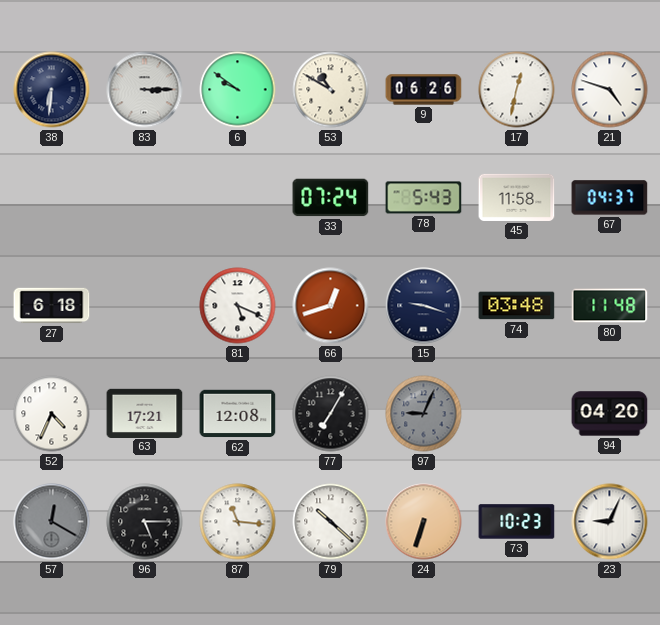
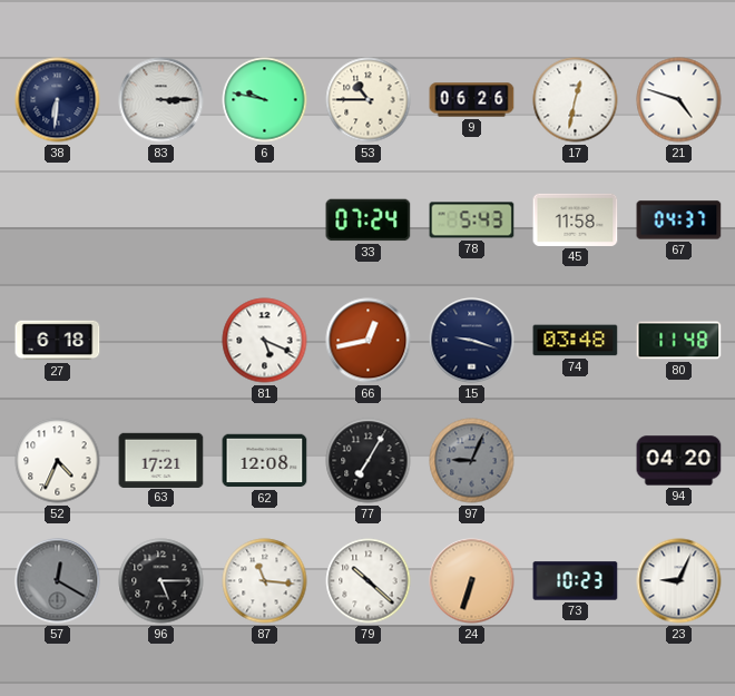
6: 9:51 -> 9:47
53: 10:50 -> 10:45
66: 12:42 -> 12:43
